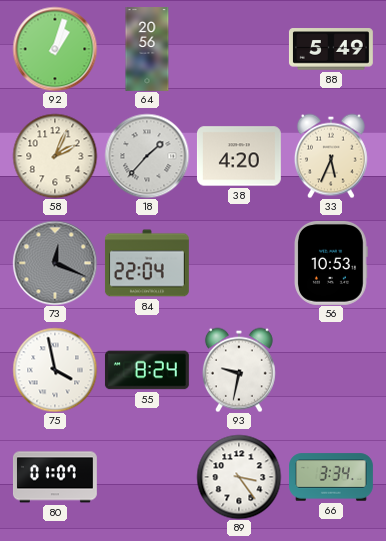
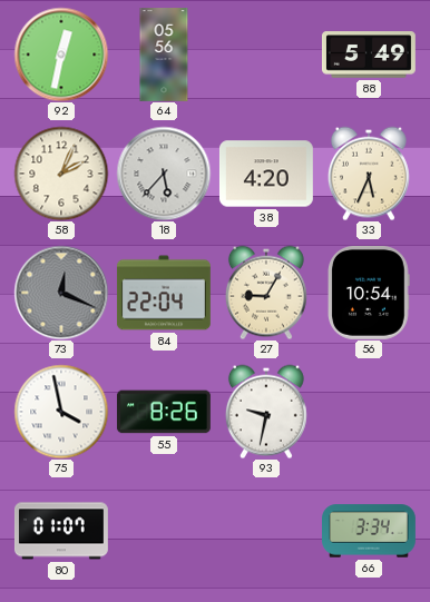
92: 1:03 -> 12:32
64: 20:56 -> 05:56
18: 1:37 -> 5:37
27: none -> 9:05
56: 10:53 -> 10:54
55: 8:24 -> 8:26
89: 3:24 -> none
